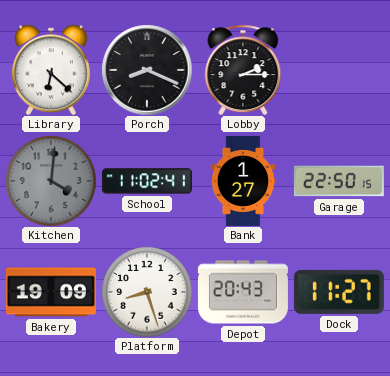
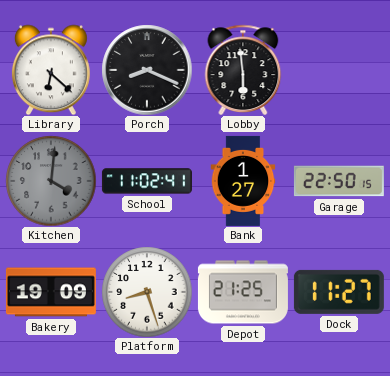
Lobby: 2:15 -> 5:59
Depot: 20:43 -> 21:25
